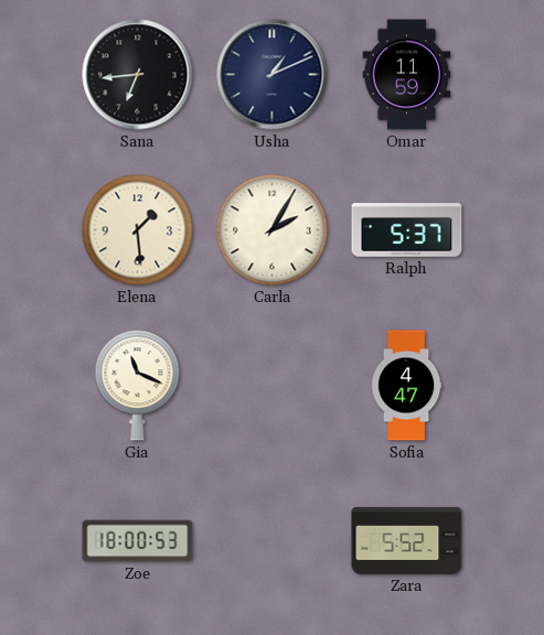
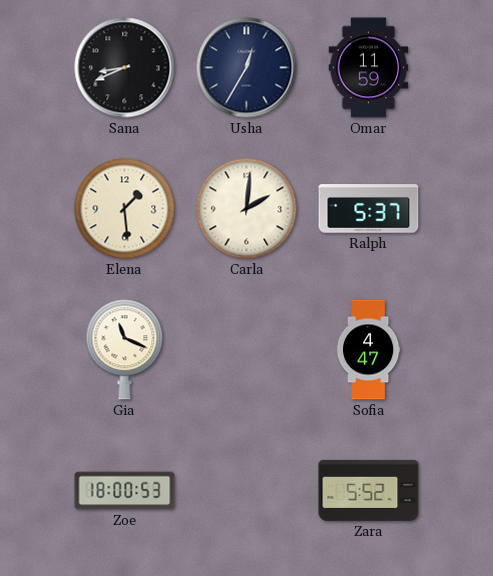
Sana: 6:44 -> 8:41
Usha: 1:11 -> 12:35
Carla: 2:05 -> 2:01
